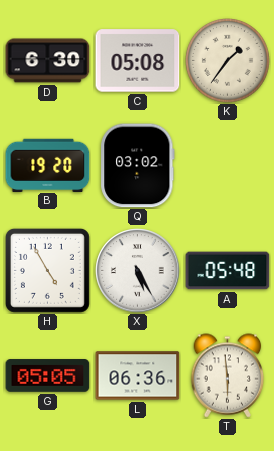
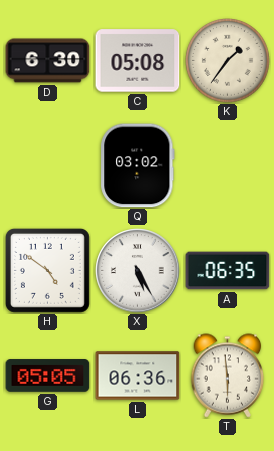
B: 19:20 -> none
H: 4:55 -> 4:51
A: 05:48 -> 06:35
